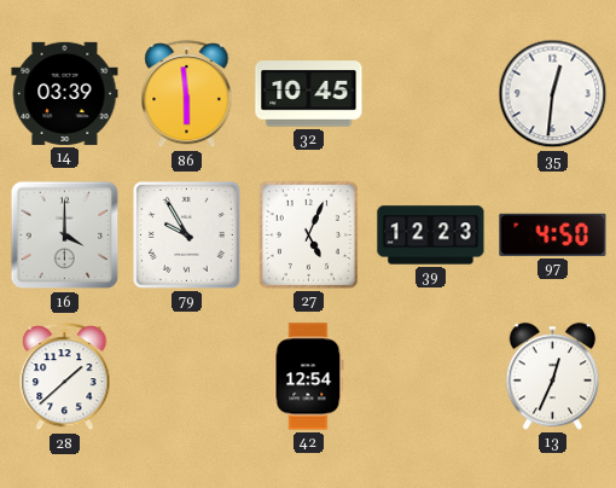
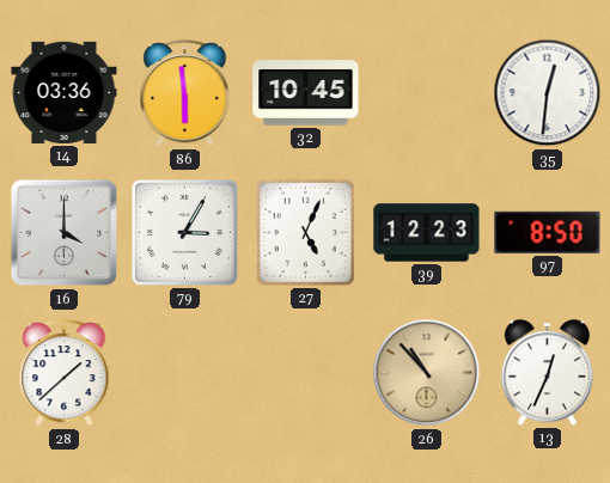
14: 03:39 -> 03:36
79: 9:55 -> 3:05
97: 4:50 -> 8:50
42: 12:54 -> none
26: none -> 10:53
